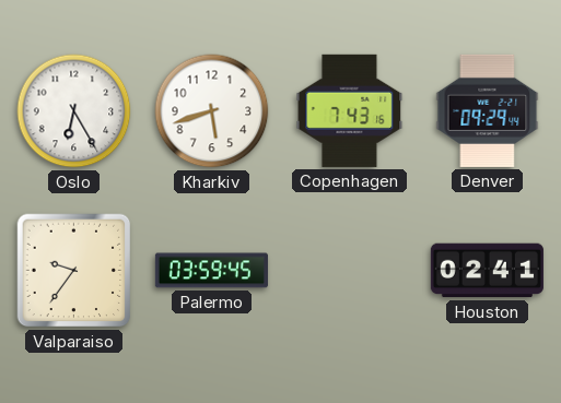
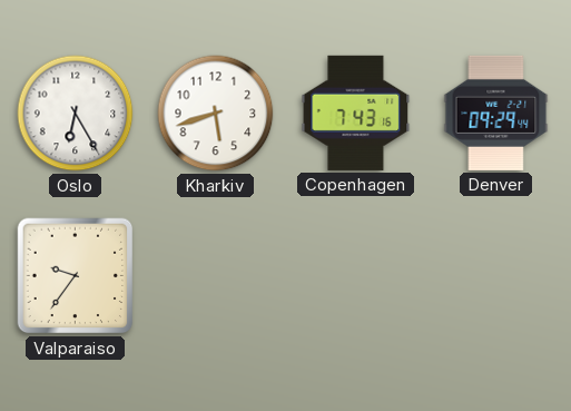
Palermo: 03:59 -> none
Houston: 02:41 -> none
